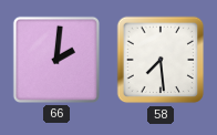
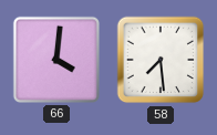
66: 2:01 -> 4:01
